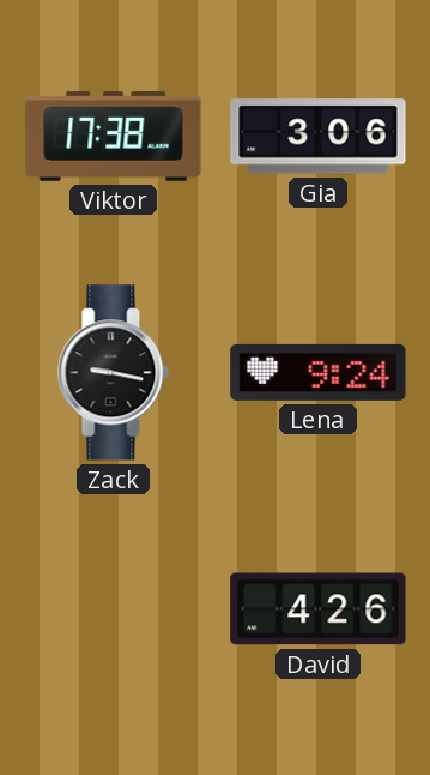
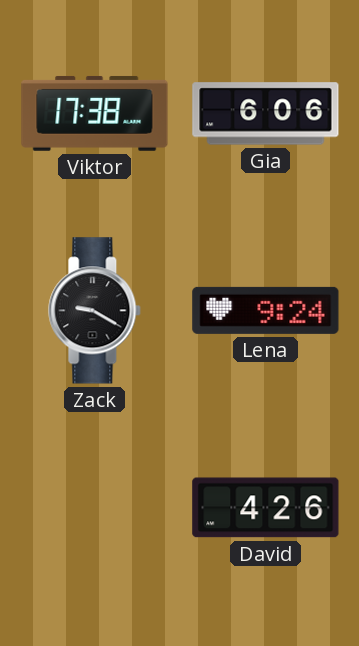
Gia: 3:06 -> 6:06
Zack: 9:17 -> 9:20
